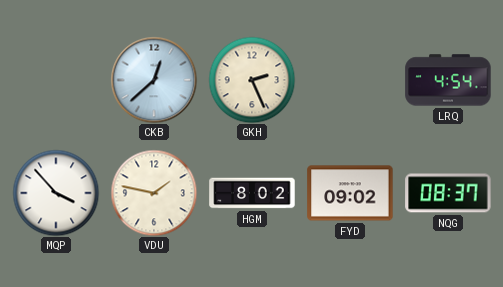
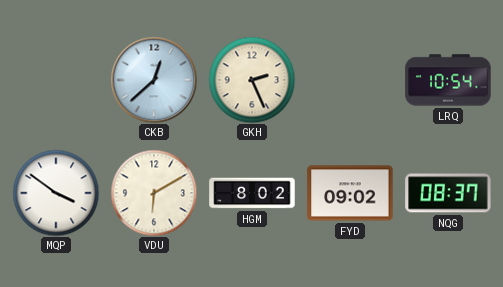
LRQ: 4:54 -> 10:54
MQP: 3:53 -> 3:51
VDU: 1:47 -> 6:10
